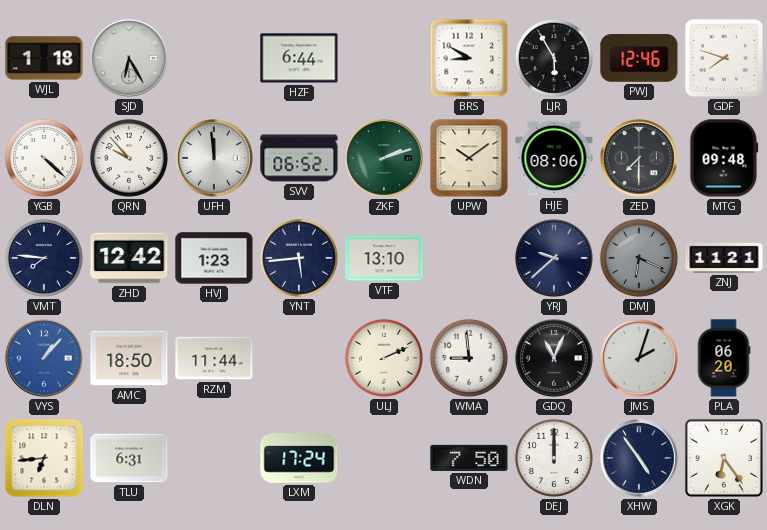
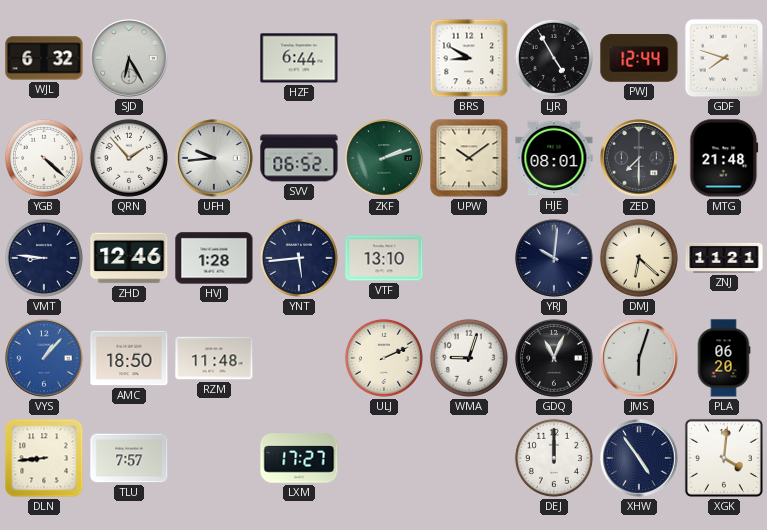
WJL: 1:18 -> 6:32
LJR: 5:55 -> 4:55
PWJ: 12:46 -> 12:44
QRN: 9:53 -> 1:53
UFH: 11:59 -> 9:44
HJE: 08:06 -> 08:01
MTG: 09:48 -> 21:48
VMT: 7:46 -> 8:46
ZHD: 12:42 -> 12:46
HVJ: 1:23 -> 1:28
YRJ: 9:38 -> 10:01
DMJ: 6:19 -> 6:22
DMJ dial: grey -> cream
RZM: 11:44 -> 11:48
WMA: 8:59 -> 9:03
JMS: 2:03 -> 6:03
DLN: 6:44 -> 8:44
TLU: 6:31 -> 7:57
LXM: 17:24 -> 17:27
WDN: 7:50 -> none
XGK: 6:24 -> 4:01
